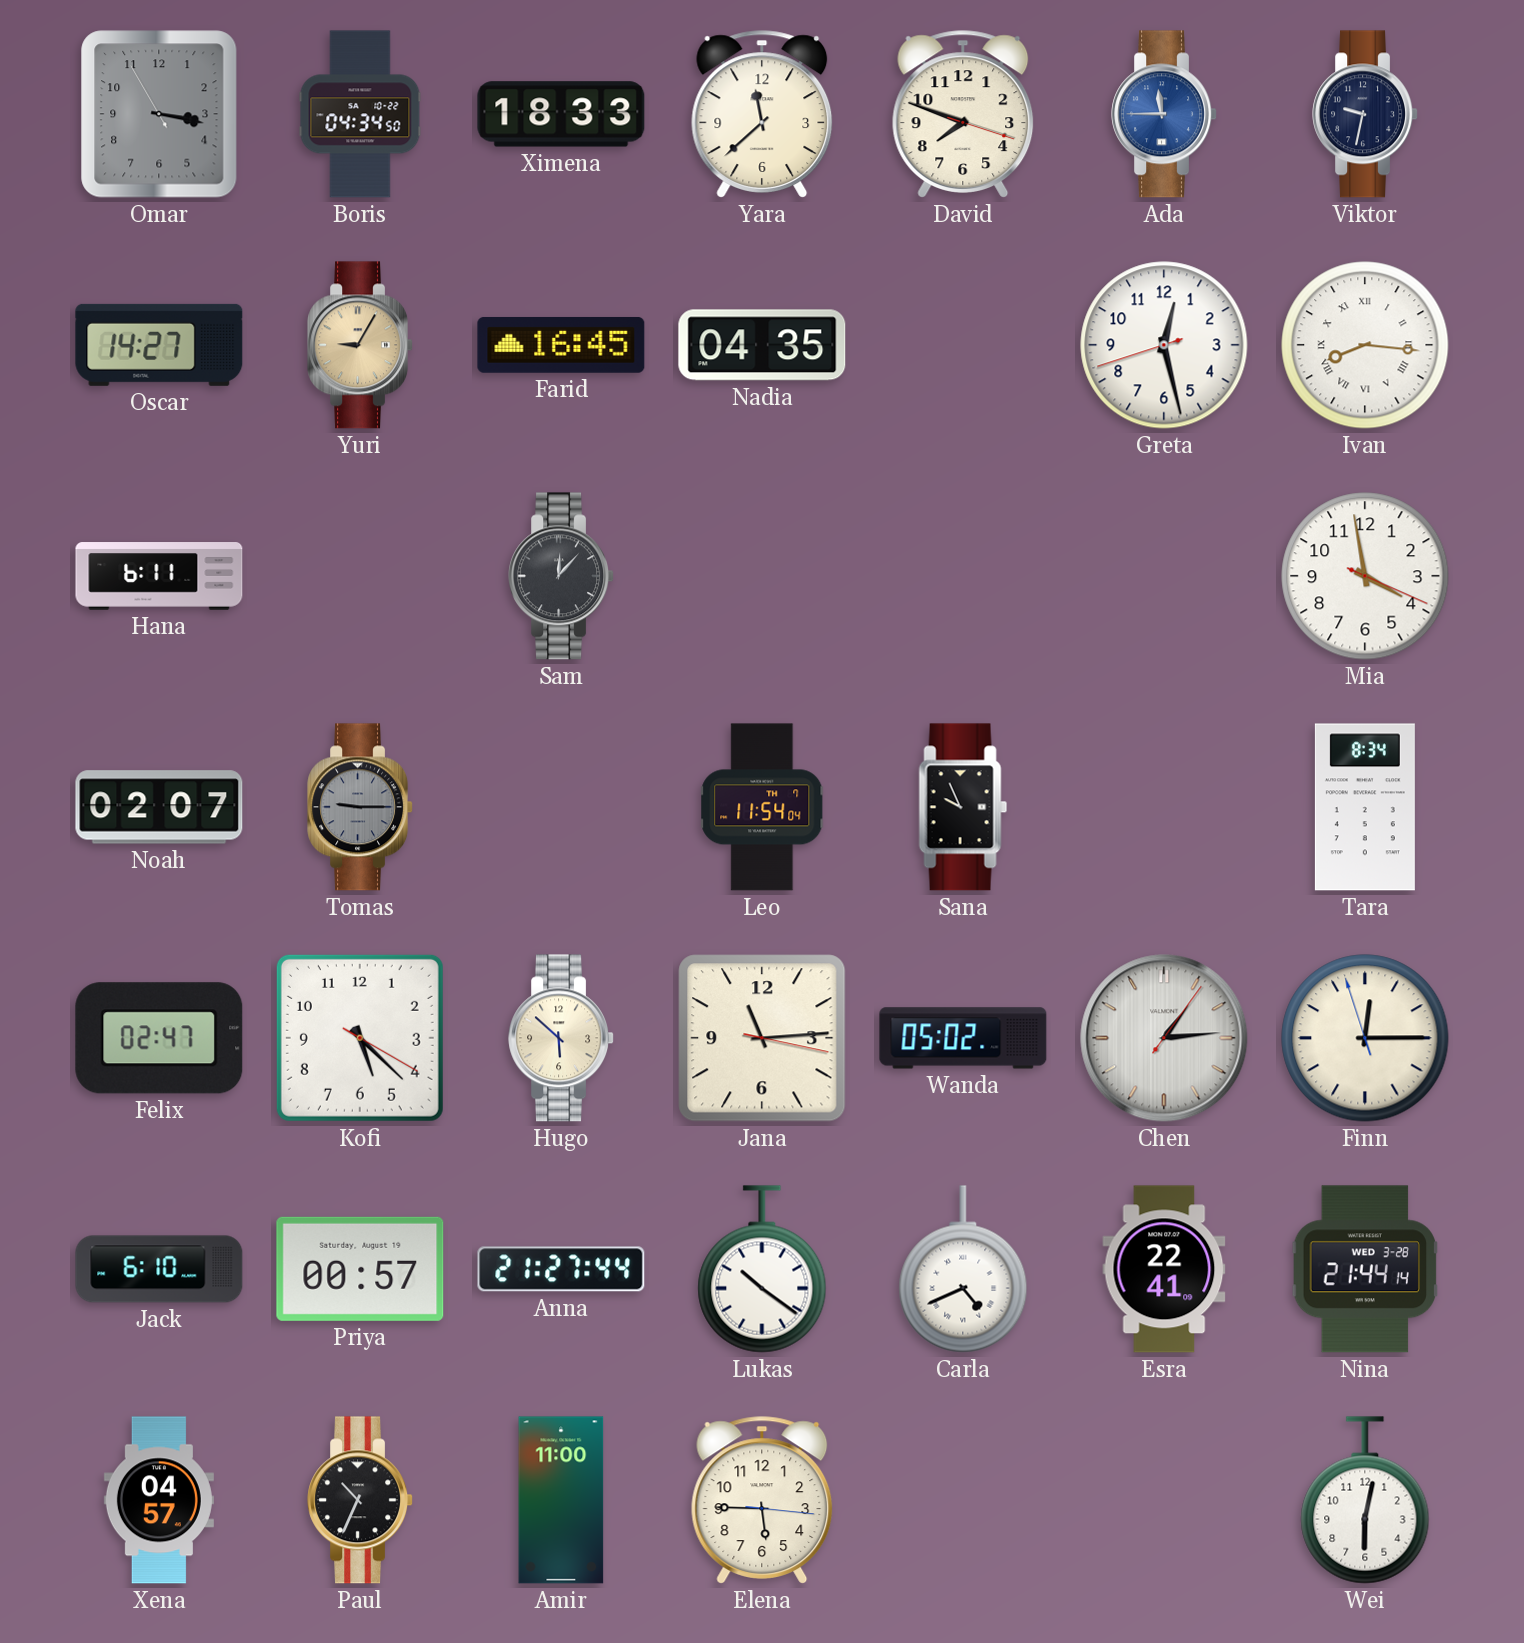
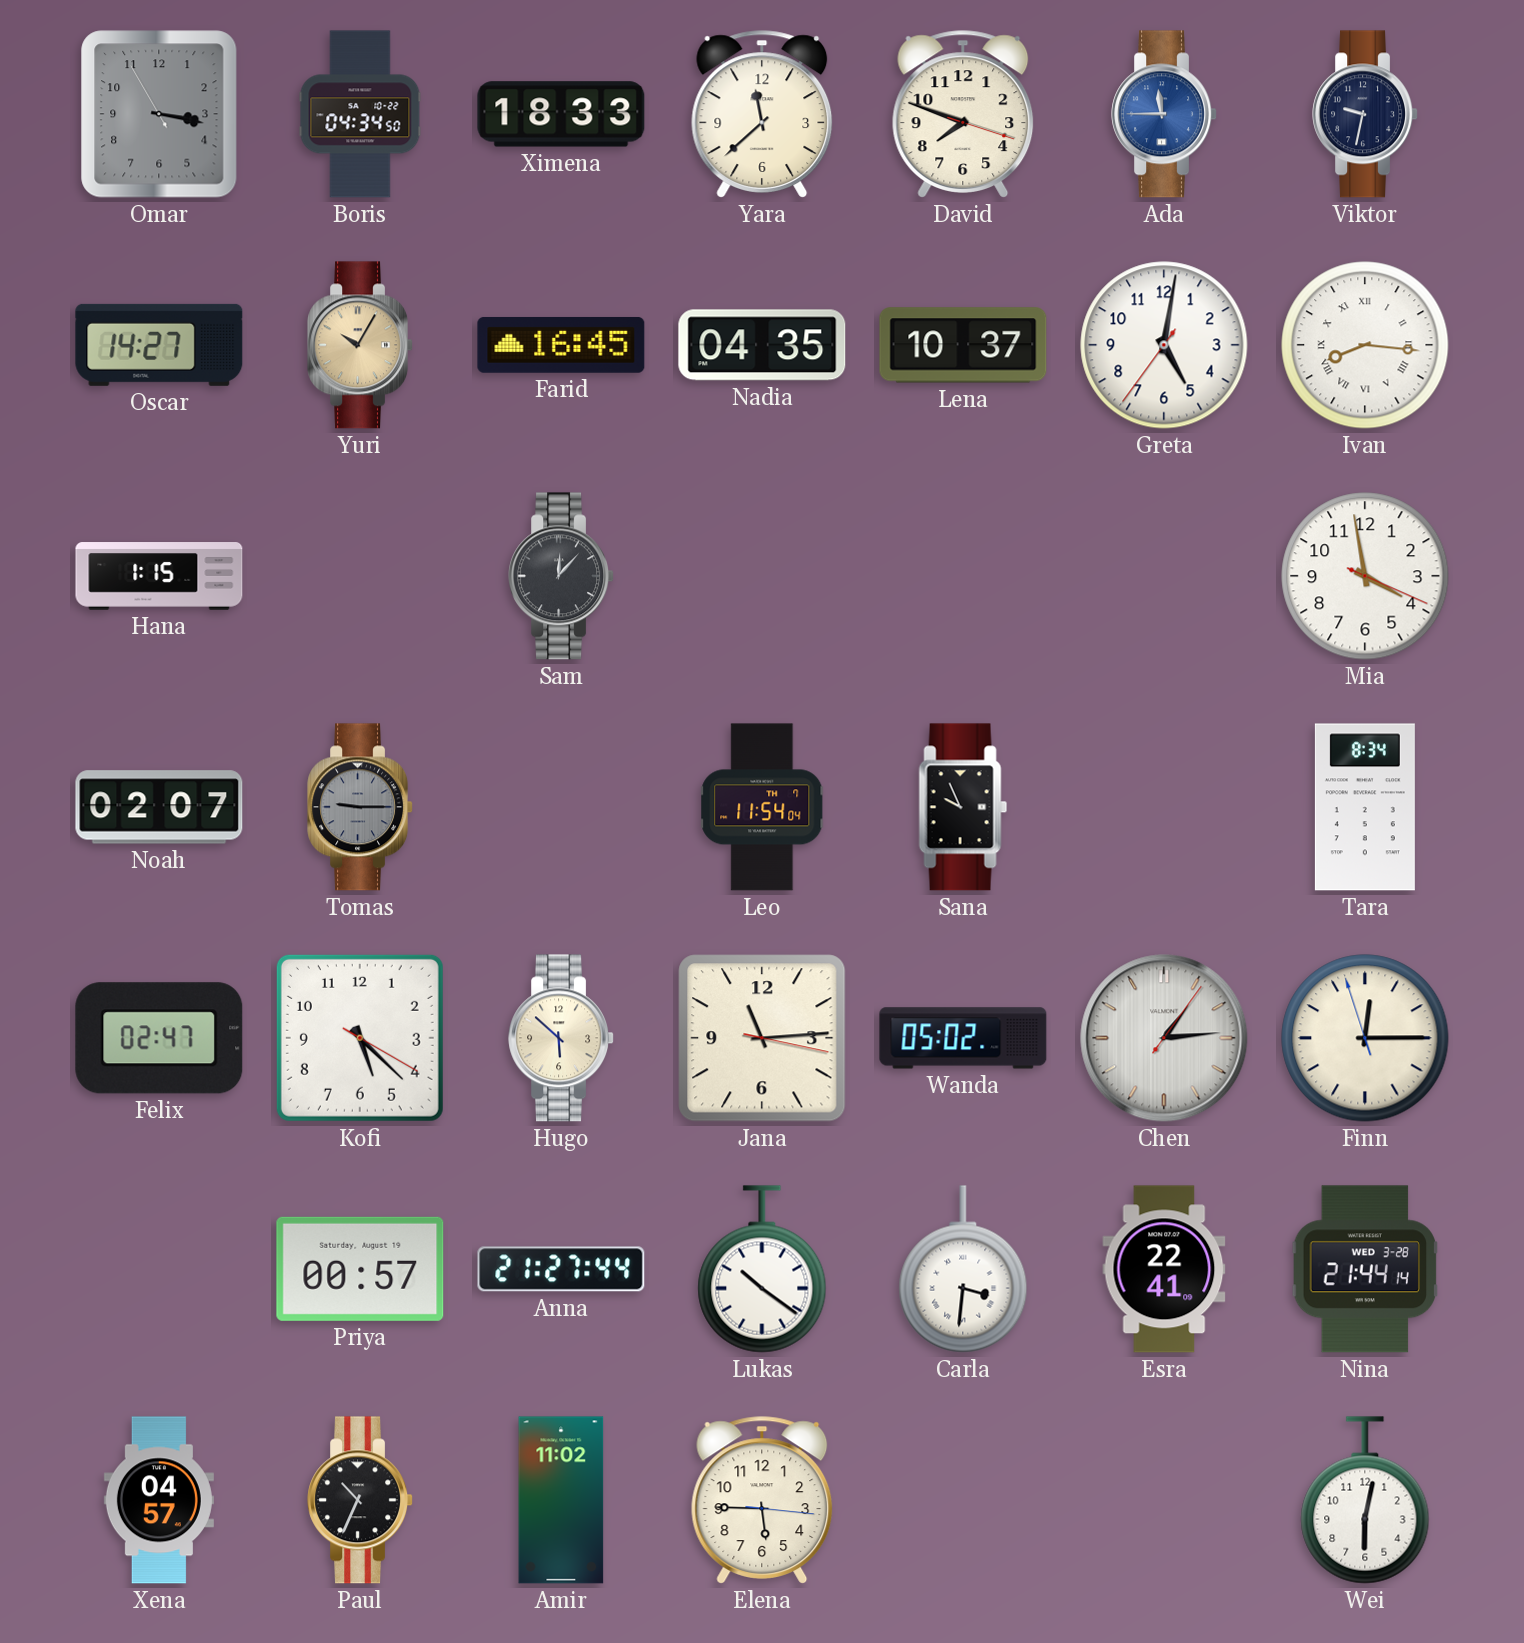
Yuri: 9:05 -> 10:05
Lena: none -> 10:37
Greta: 12:27 -> 5:01
Hana: 6:11 -> 1:15
Jack: 6:10 -> none
Carla: 4:41 -> 3:31
Amir: 11:00 -> 11:02
